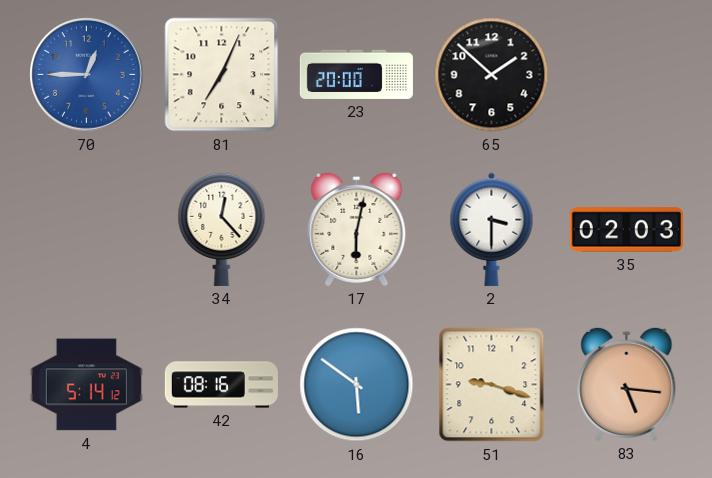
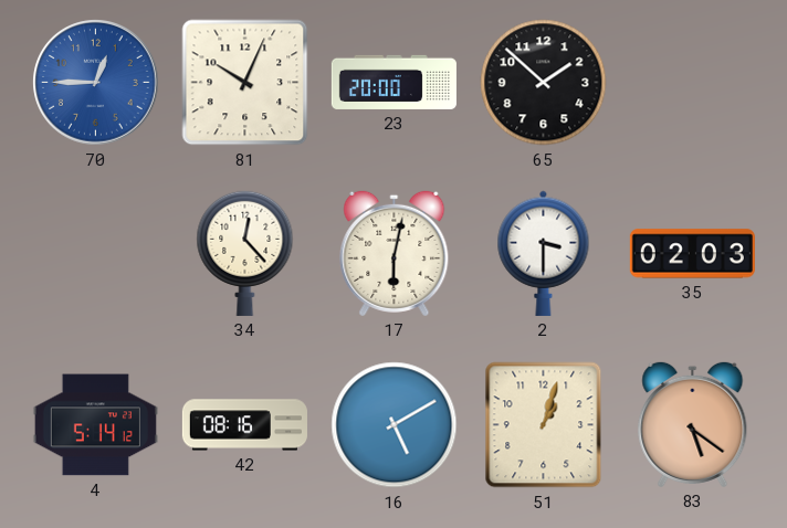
81: 7:04 -> 10:04
16: 5:51 -> 5:10
51: 9:18 -> 1:03
83: 5:16 -> 5:21
